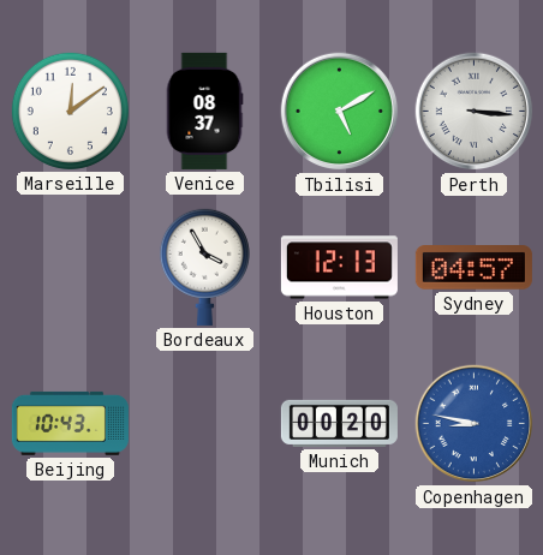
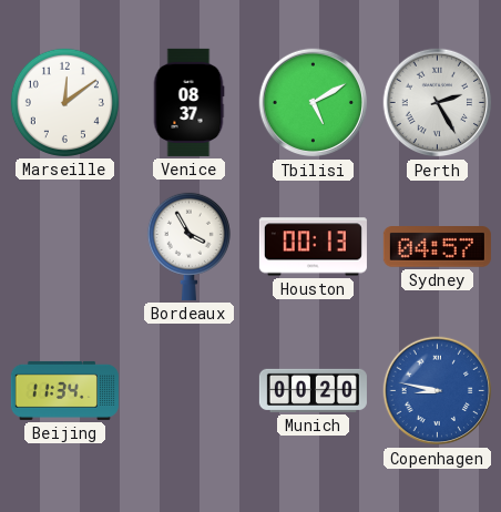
Perth: 3:16 -> 2:25
Houston: 12:13 -> 00:13
Beijing: 10:43 -> 11:34
